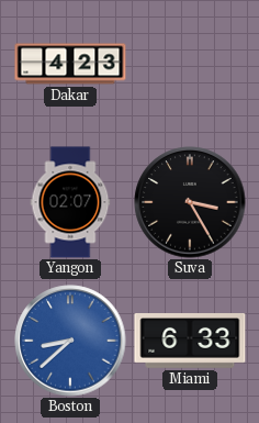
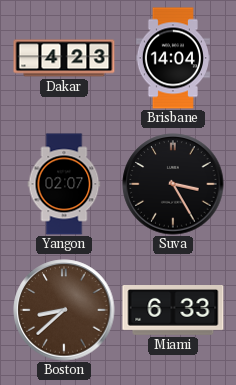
Brisbane: none -> 14:04
Boston dial: blue -> brown
